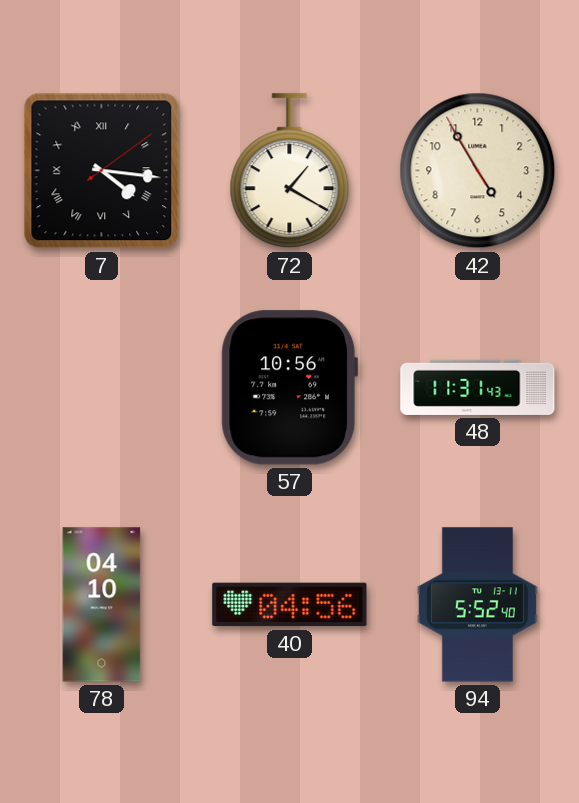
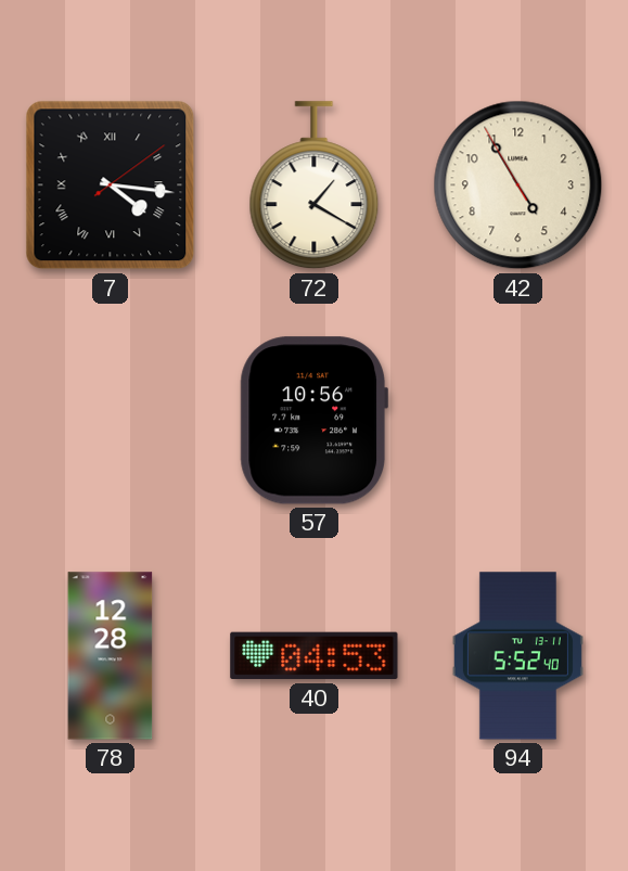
48: 11:31 -> none
78: 04:10 -> 12:28
40: 04:56 -> 04:53
